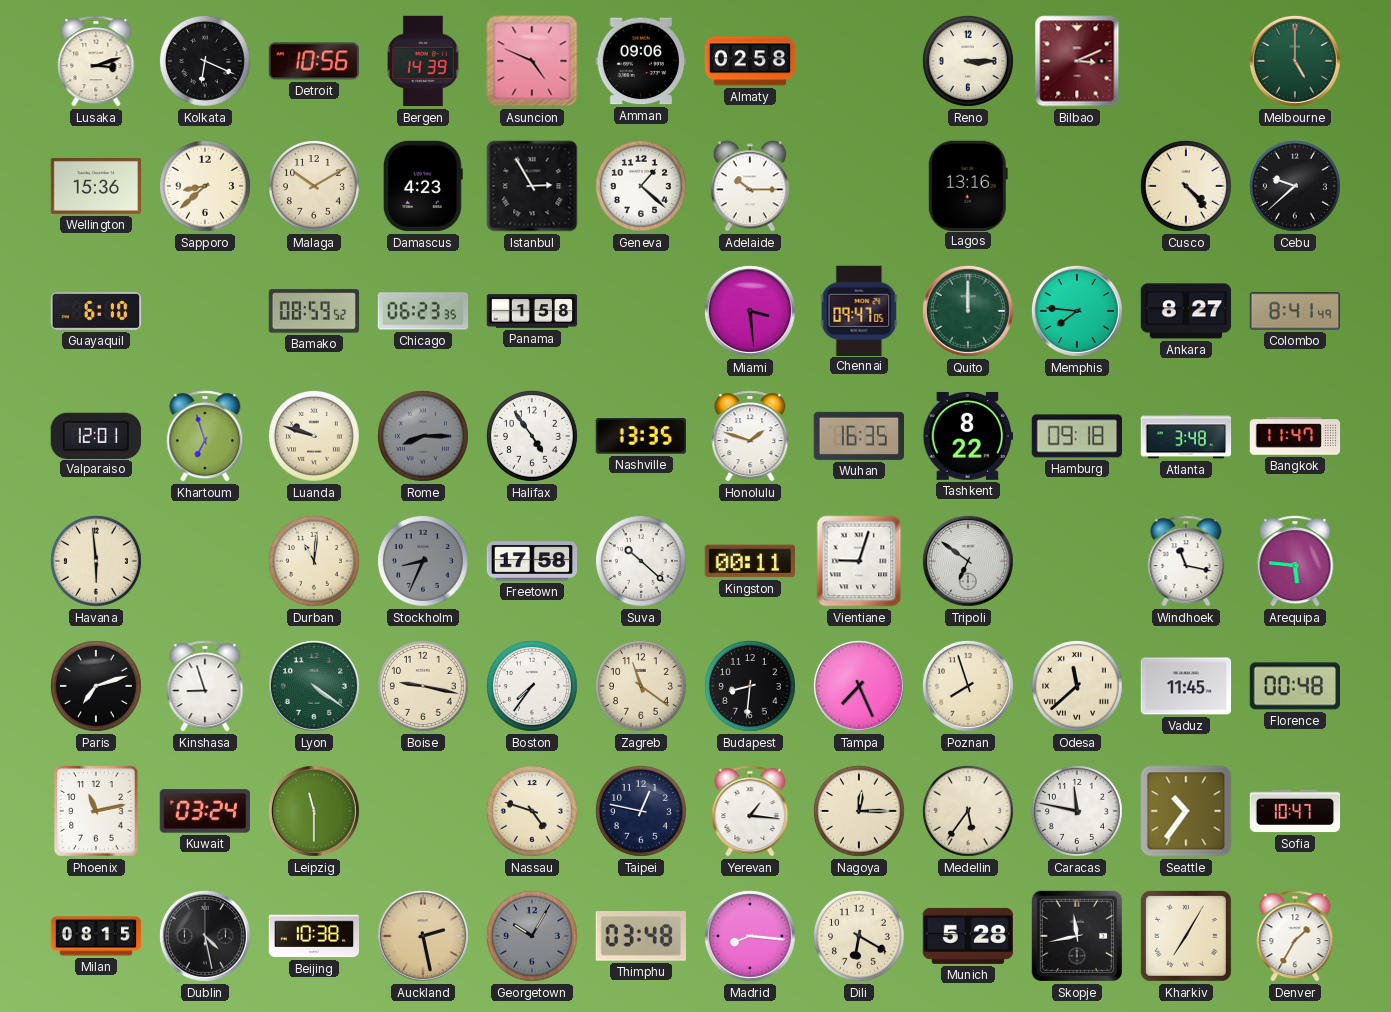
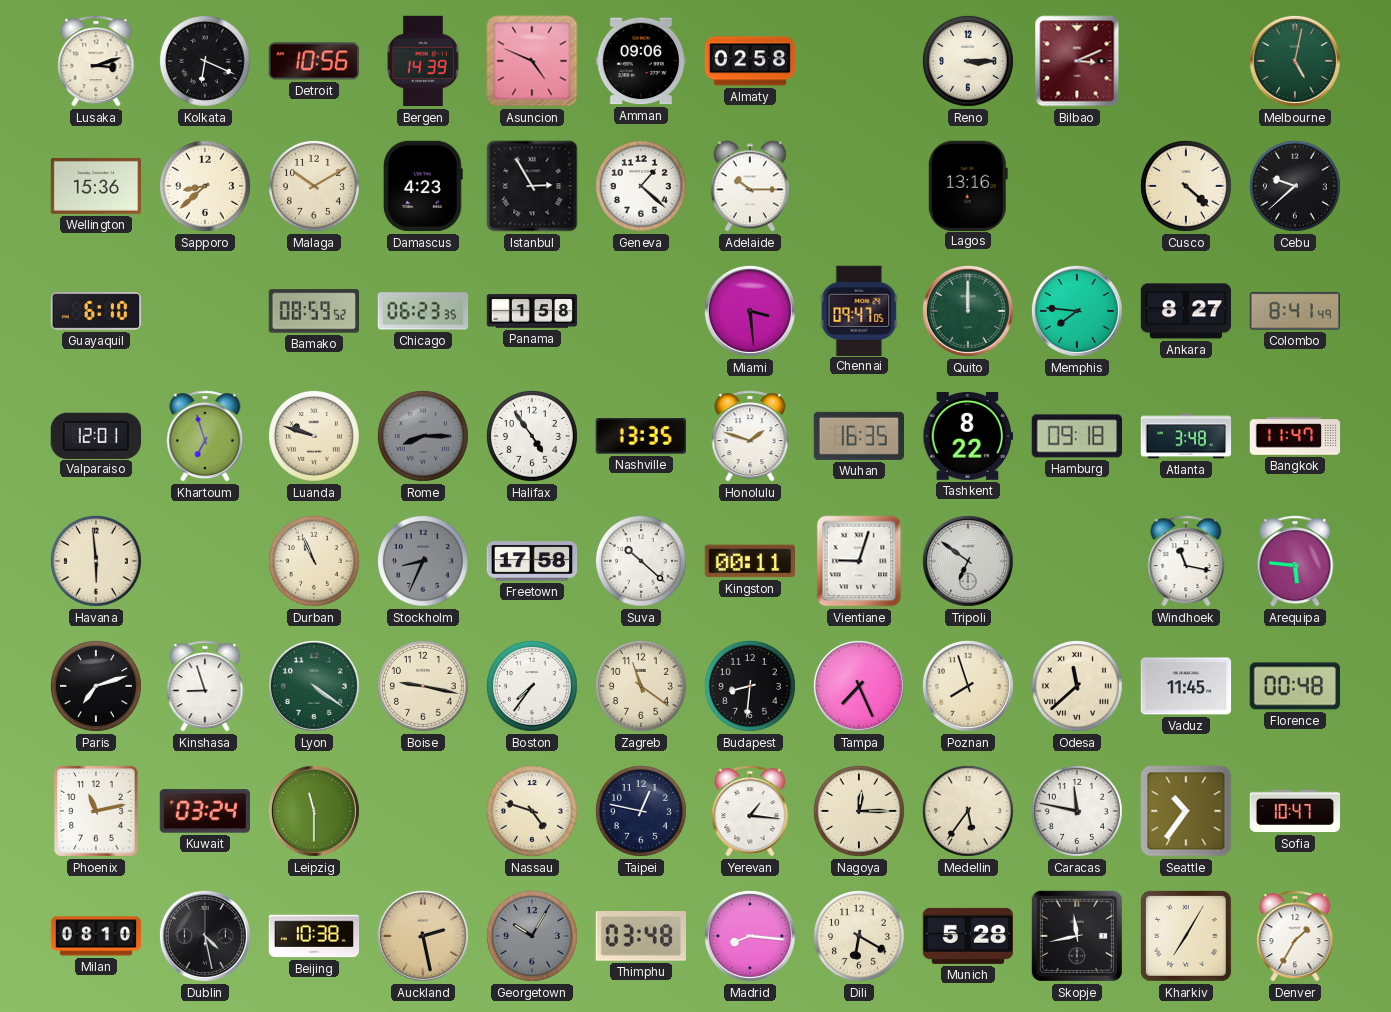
Melbourne: 5:00 -> 5:02
Cusco: 4:23 -> 4:22
Durban: 11:01 -> 10:56
Milan: 08:15 -> 08:10
